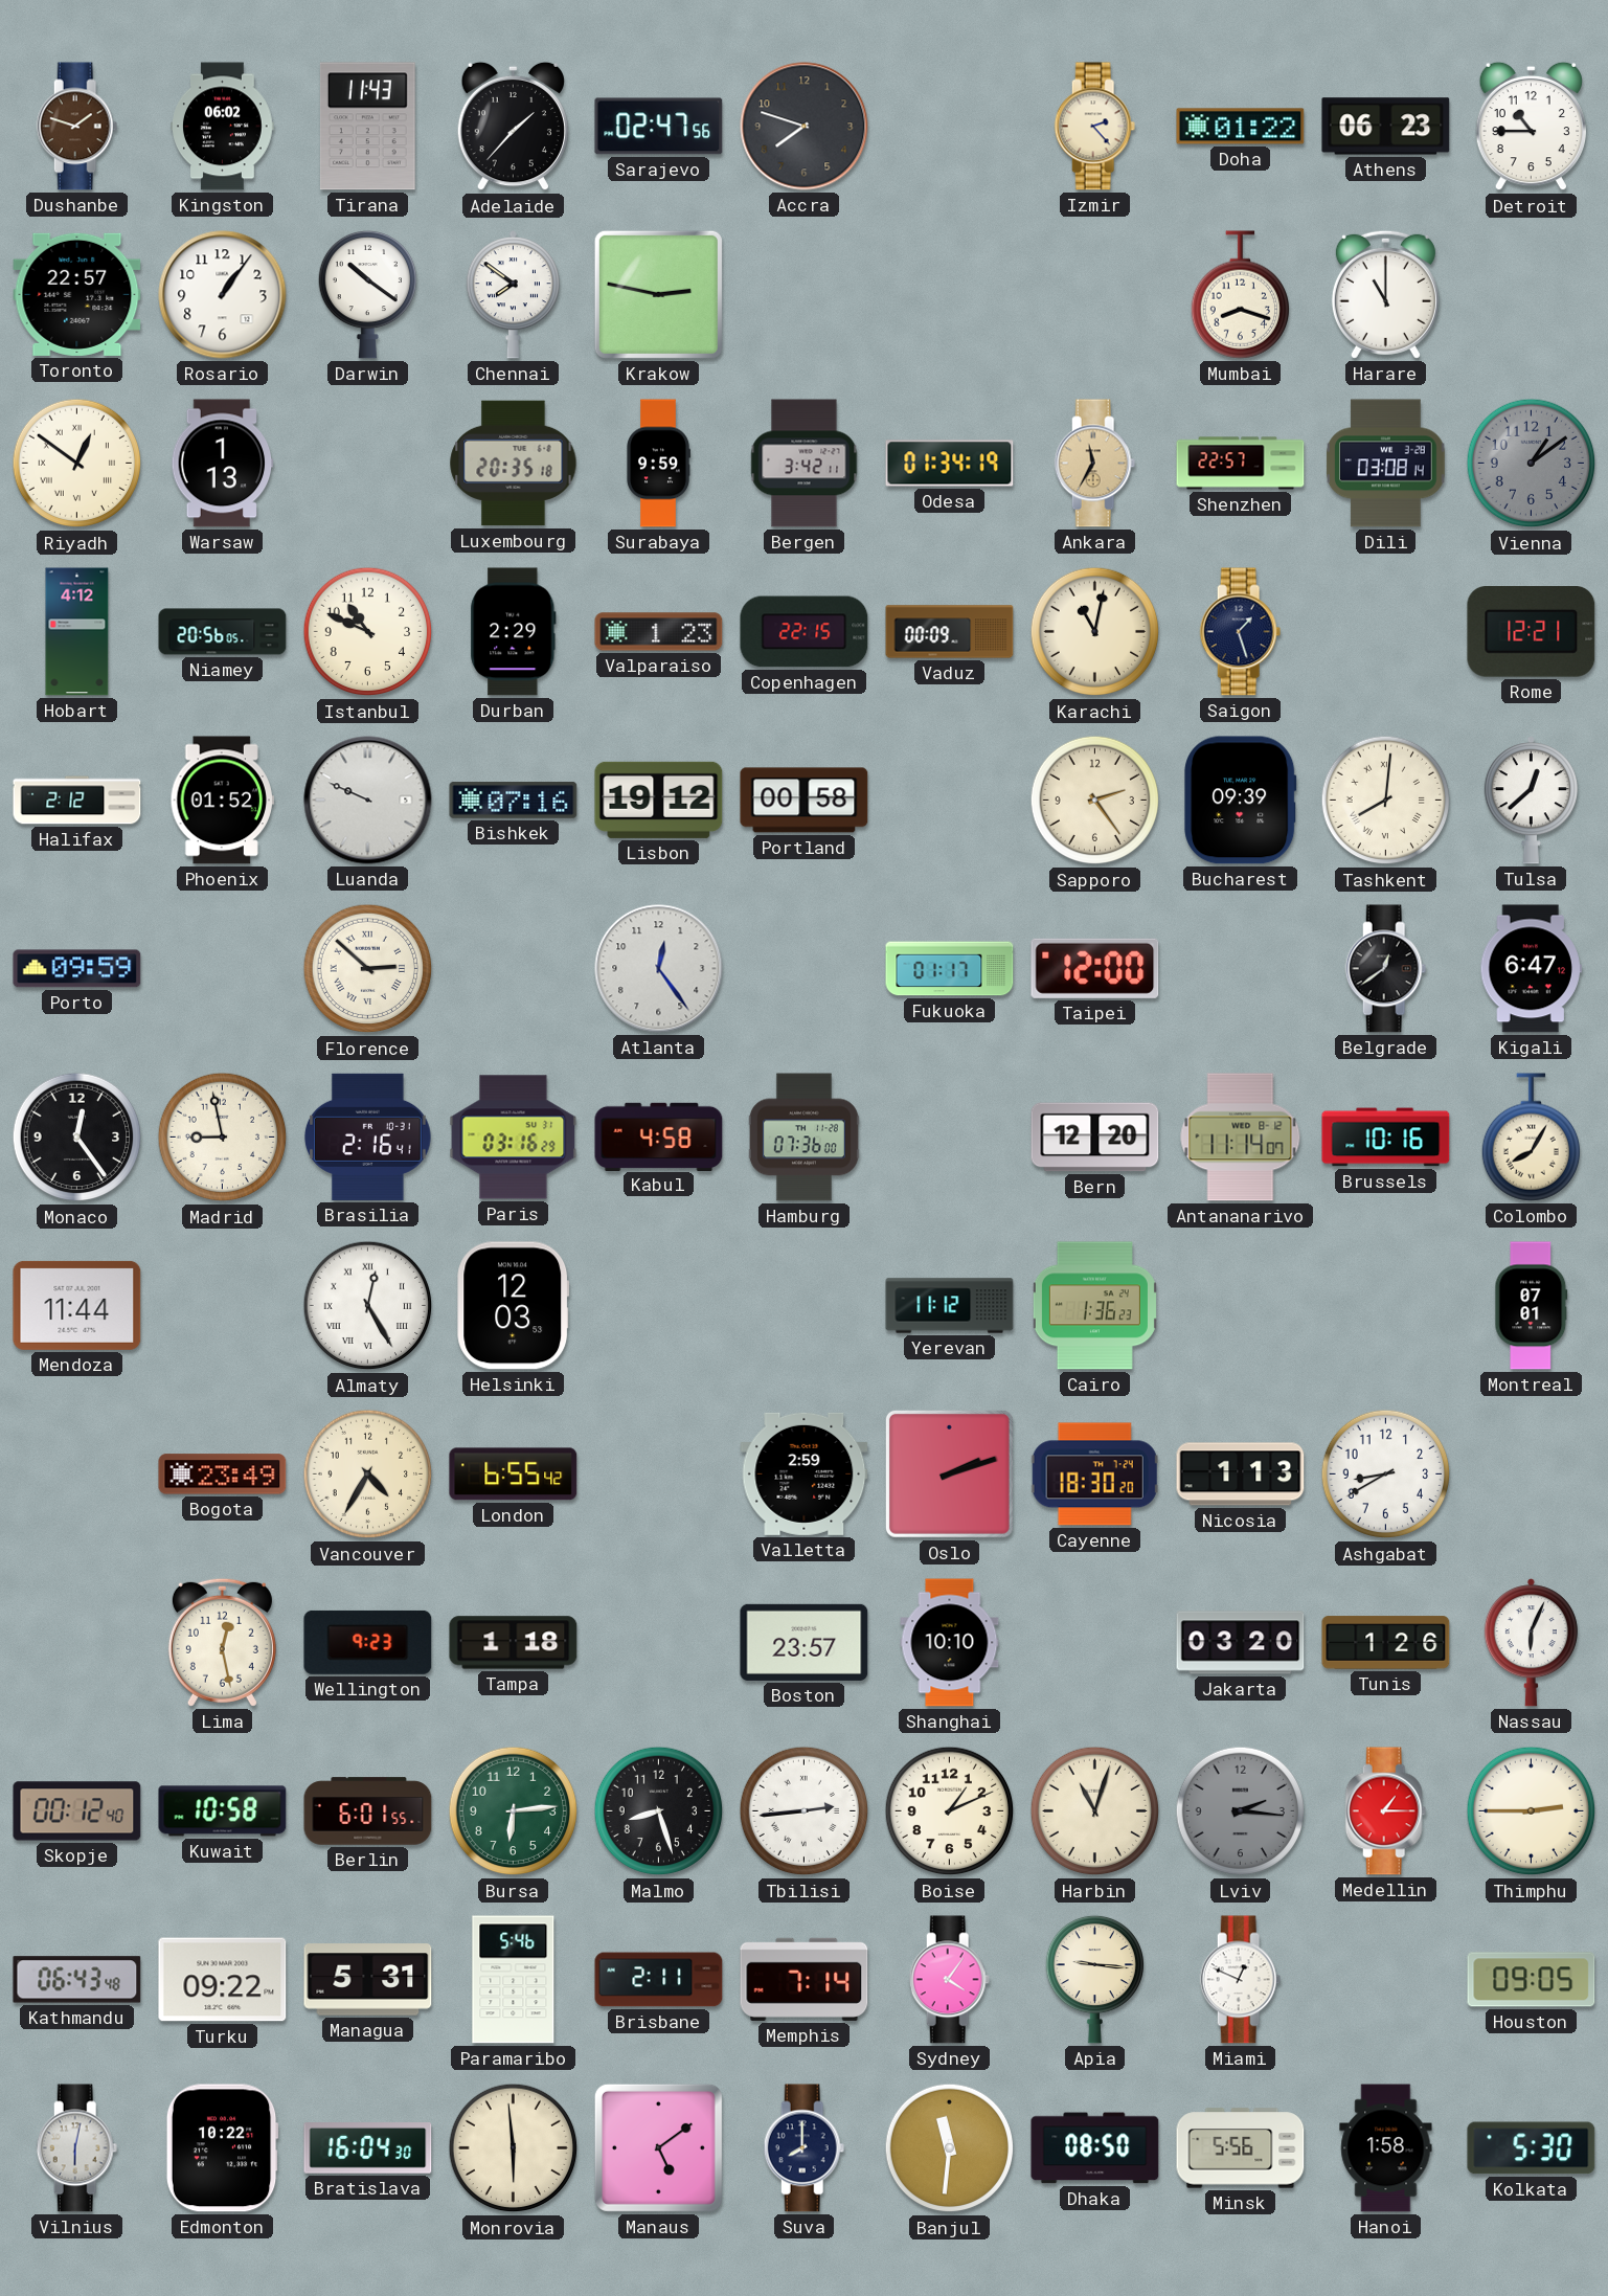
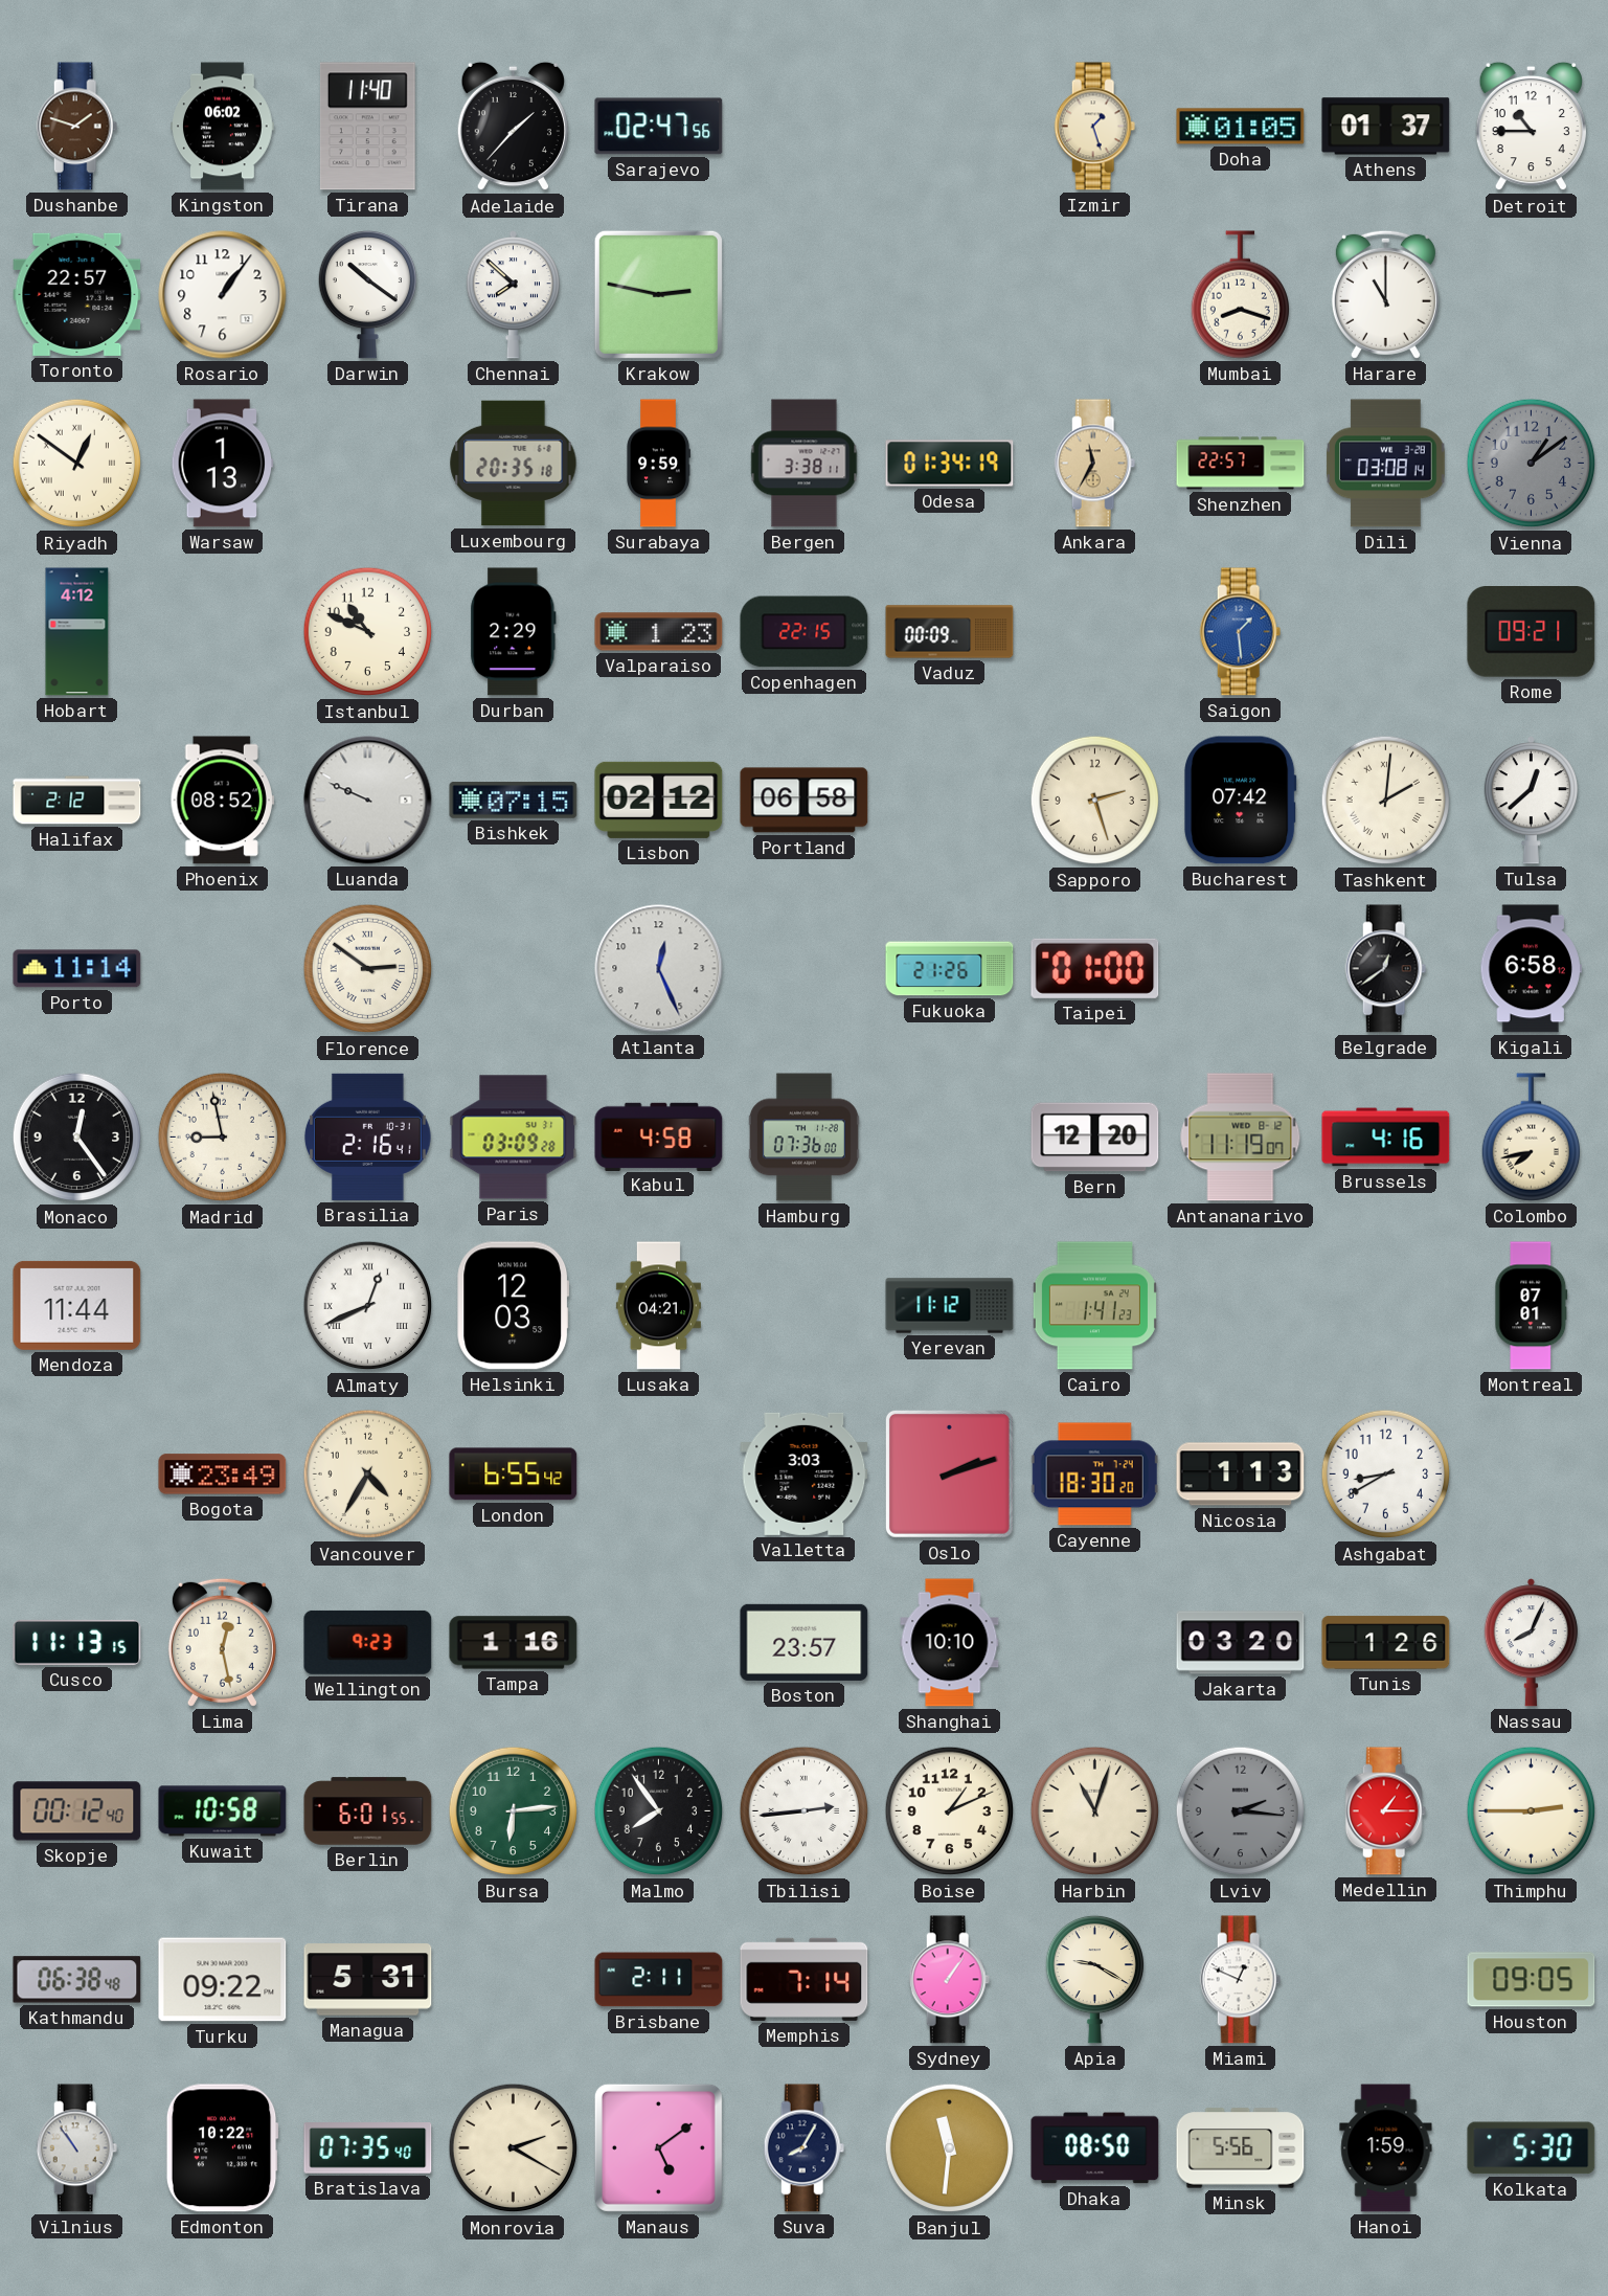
Tirana: 11:43 -> 11:40
Accra: 7:48 -> none
Izmir: 2:23 -> 1:27
Doha: 01:22 -> 01:05
Athens: 06:23 -> 01:37
Chennai: 7:51 -> 7:52
Bergen: 3:42 -> 3:38
Niamey: 20:56 -> none
Karachi: 11:02 -> none
Saigon: 1:27 -> 1:29
Saigon dial: navy -> blue
Rome: 12:21 -> 09:21
Phoenix: 01:52 -> 08:52
Bishkek: 07:16 -> 07:15
Lisbon: 19:12 -> 02:12
Portland: 00:58 -> 06:58
Sapporo: 2:24 -> 2:27
Bucharest: 09:39 -> 07:42
Tashkent: 8:01 -> 2:01
Porto: 09:59 -> 11:14
Florence: 2:52 -> 2:51
Atlanta: 12:24 -> 12:26
Fukuoka: 01:17 -> 21:26
Taipei: 12:00 -> 01:00
Kigali: 6:47 -> 6:58
Paris: 03:16 -> 03:09
Antananarivo: 11:14 -> 11:19
Brussels: 10:16 -> 4:16
Colombo: 8:05 -> 7:43
Almaty: 12:25 -> 12:41
Lusaka: none -> 04:21
Cairo: 1:36 -> 1:41
Valletta: 2:59 -> 3:03
Cusco: none -> 11:13
Tampa: 1:18 -> 1:16
Nassau: 6:04 -> 8:04
Malmo: 8:27 -> 7:54
Kathmandu: 06:43 -> 06:38
Paramaribo: 5:46 -> none
Sydney: 4:06 -> 1:06
Apia: 9:16 -> 9:20
Vilnius: 6:02 -> 10:54
Bratislava: 16:04 -> 07:35
Monrovia: 5:59 -> 2:20
Suva: 8:00 -> 8:05
Hanoi: 1:58 -> 1:59
